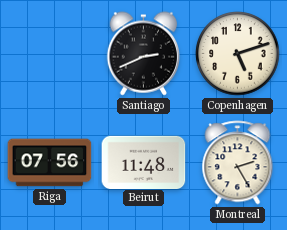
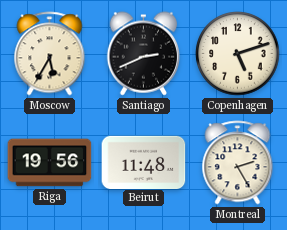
Moscow: none -> 5:35
Riga: 07:56 -> 19:56
